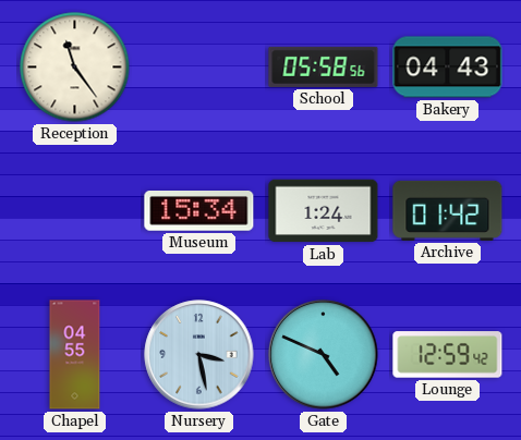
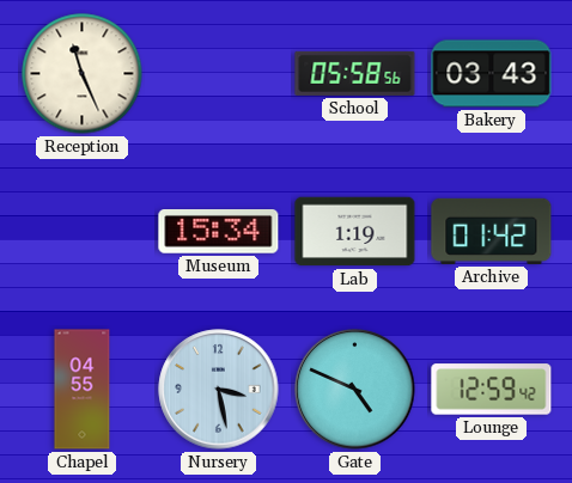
Reception: 11:24 -> 11:26
Bakery: 04:43 -> 03:43
Lab: 1:24 -> 1:19
